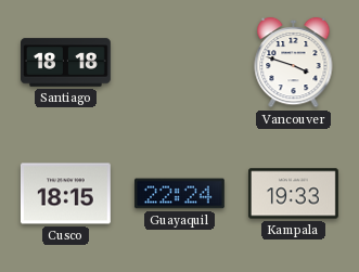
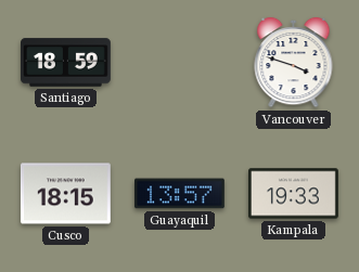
Santiago: 18:18 -> 18:59
Guayaquil: 22:24 -> 13:57
